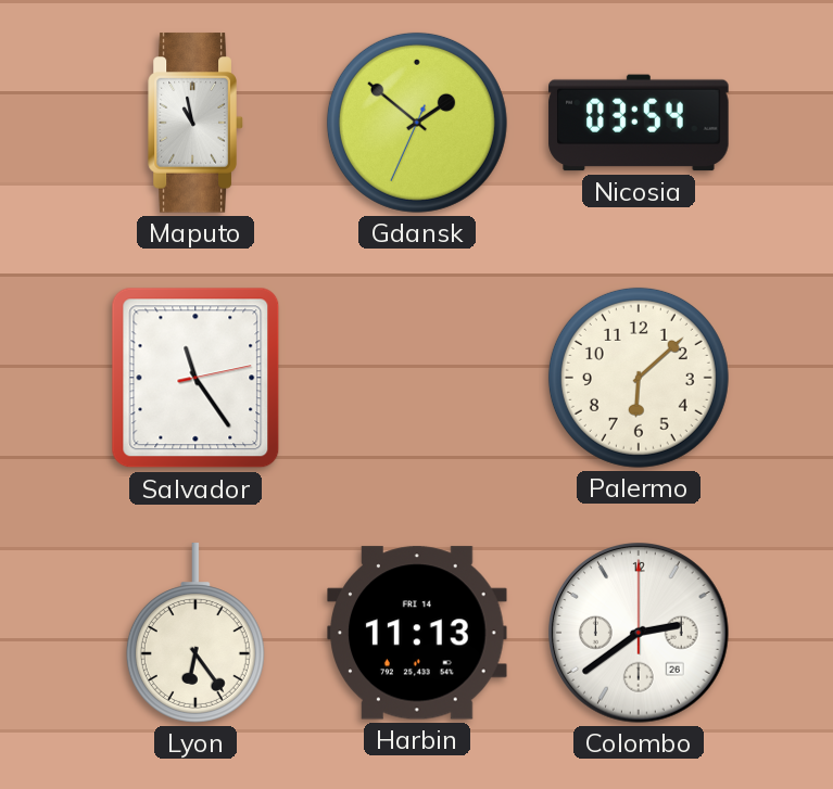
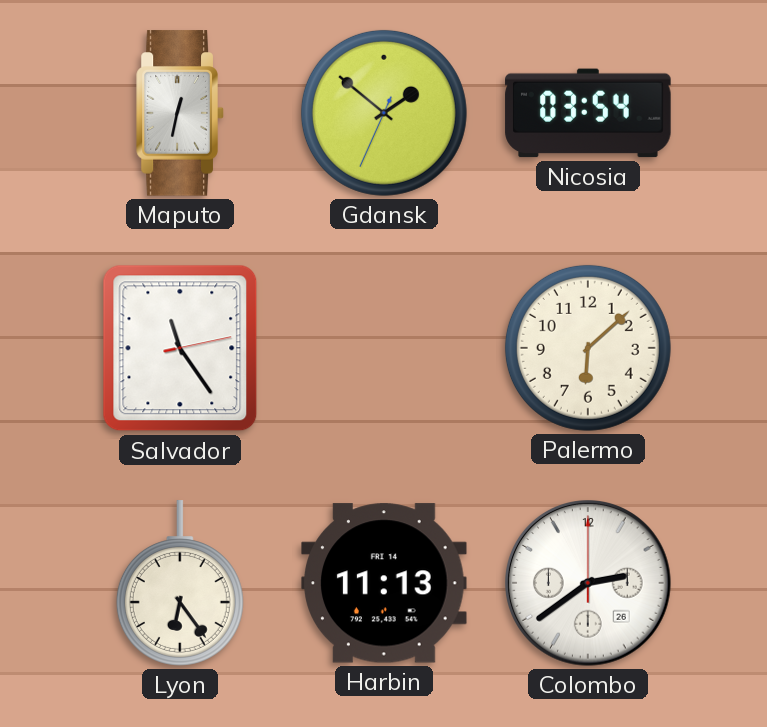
Maputo: 10:58 -> 12:32
